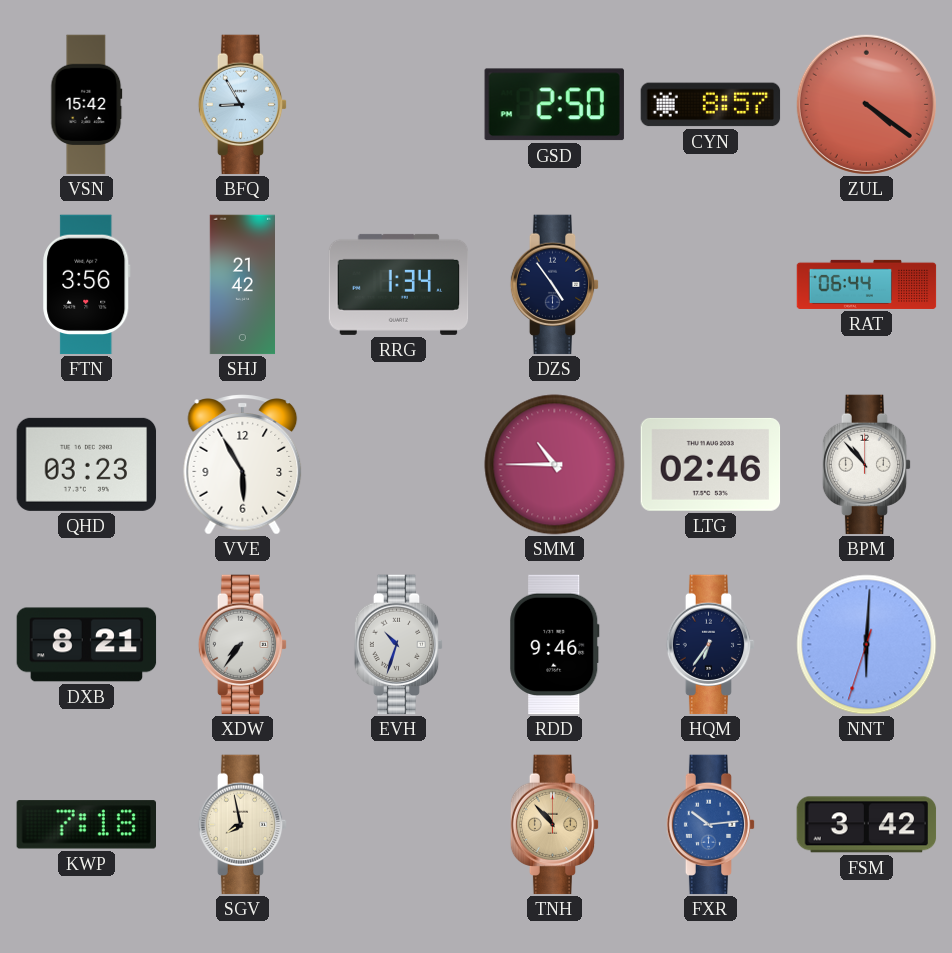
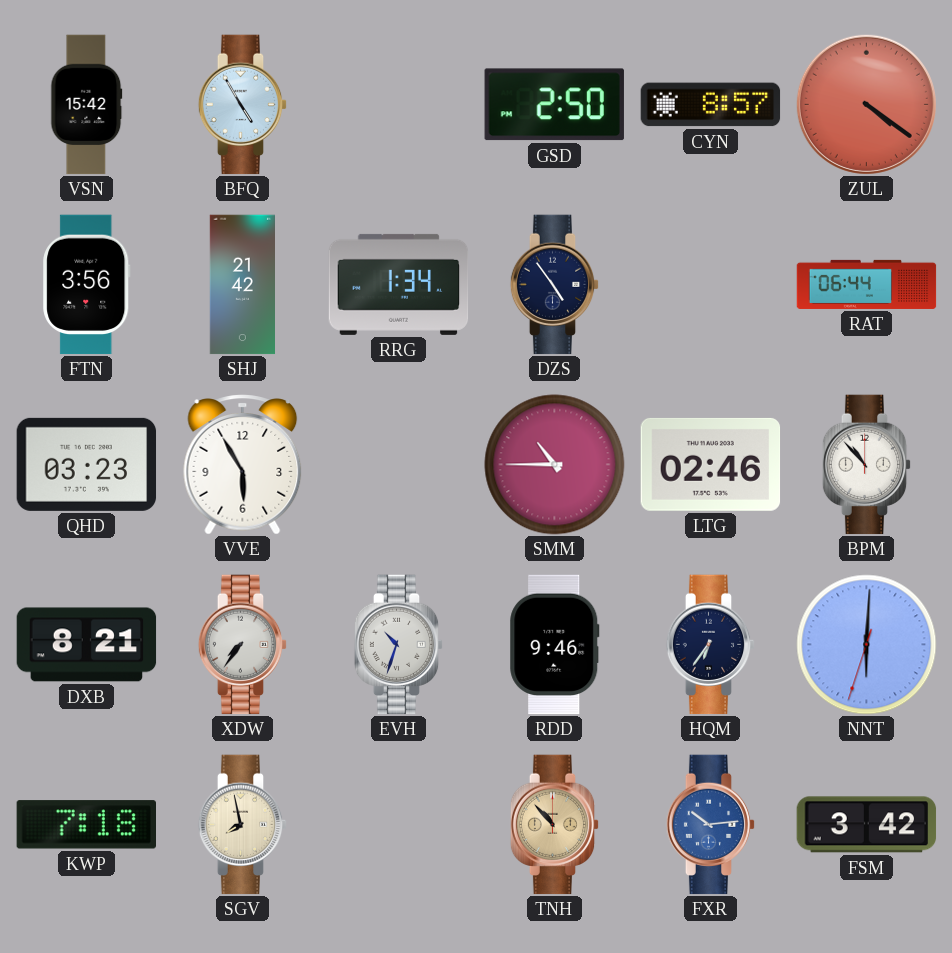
BFQ: 8:55 -> 4:55
